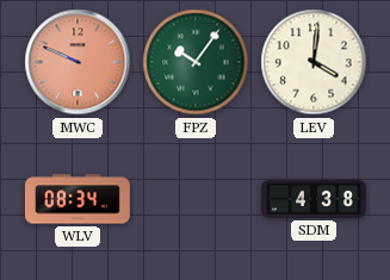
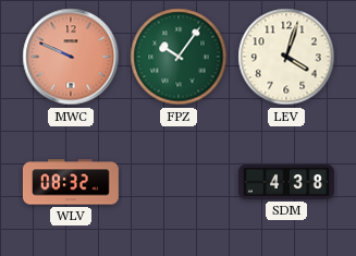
LEV: 4:01 -> 4:03
WLV: 08:34 -> 08:32
